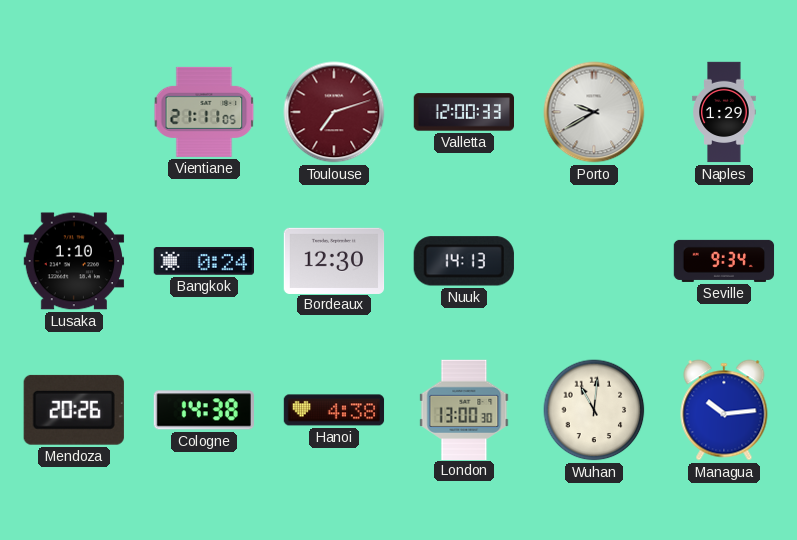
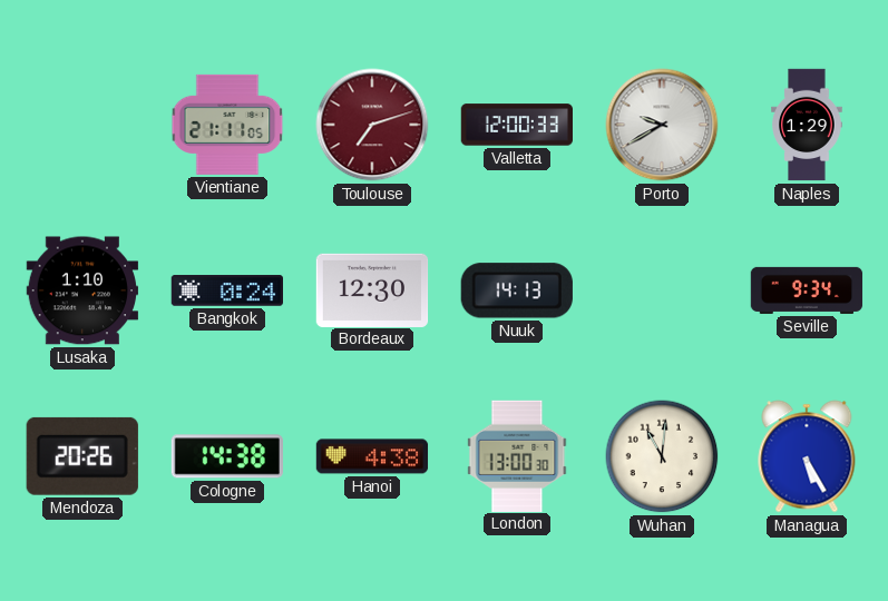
Managua: 10:14 -> 5:25
